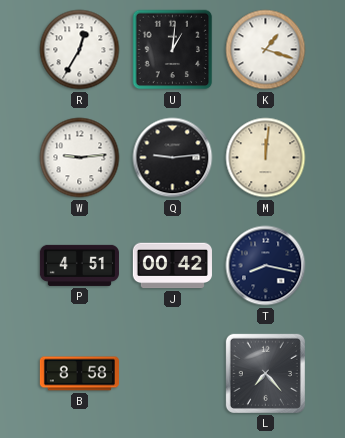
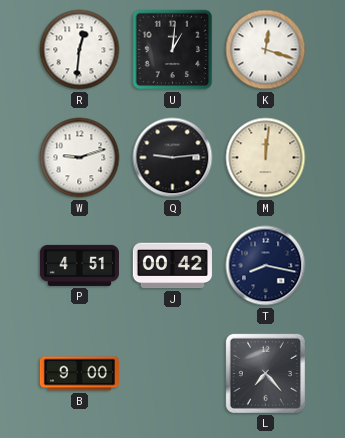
R: 12:35 -> 12:31
K: 1:18 -> 12:18
W: 9:14 -> 9:12
B: 8:58 -> 9:00
